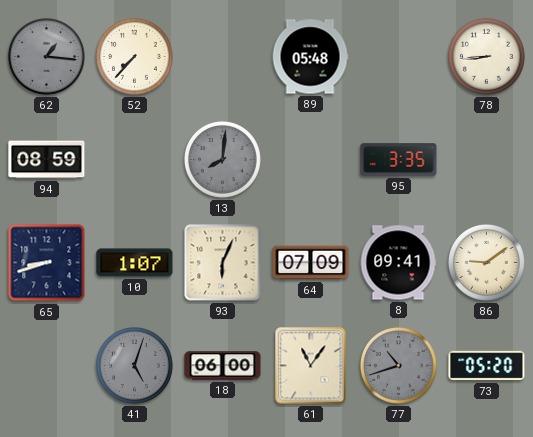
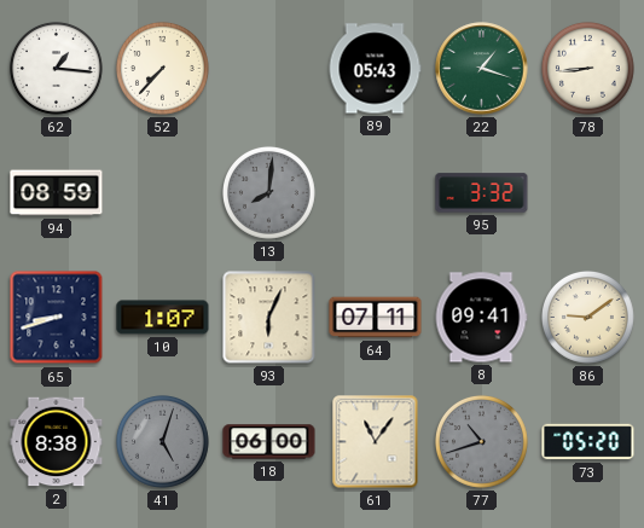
62 dial: grey -> white
89: 05:48 -> 05:43
22: none -> 1:18
95: 3:35 -> 3:32
64: 07:09 -> 07:11
2: none -> 8:38
